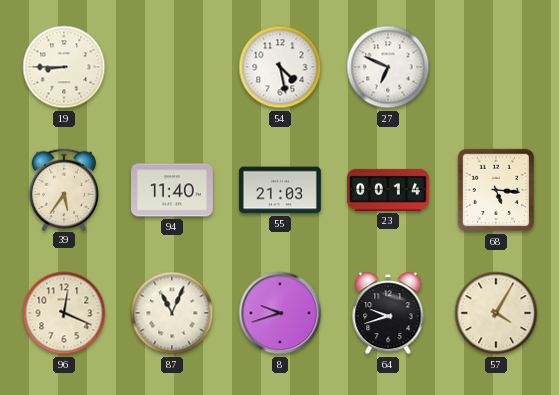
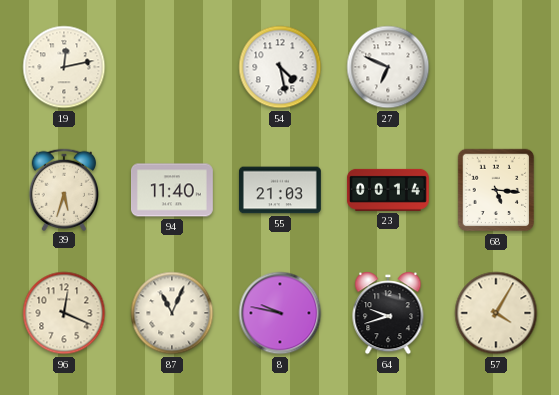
19: 8:45 -> 12:13
39: 5:36 -> 5:33
8: 9:42 -> 9:47
